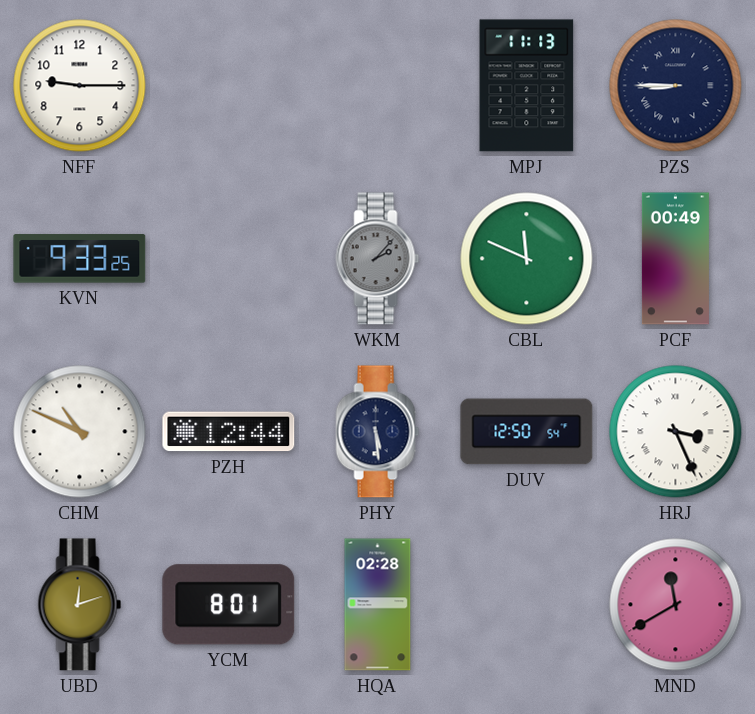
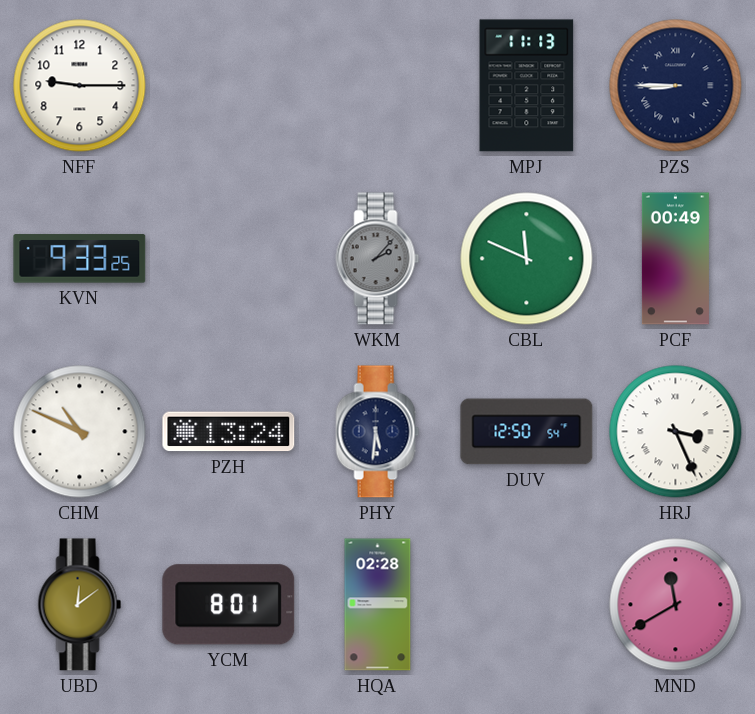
PZH: 12:44 -> 13:24
PHY: 5:29 -> 5:31
UBD: 12:12 -> 12:09
